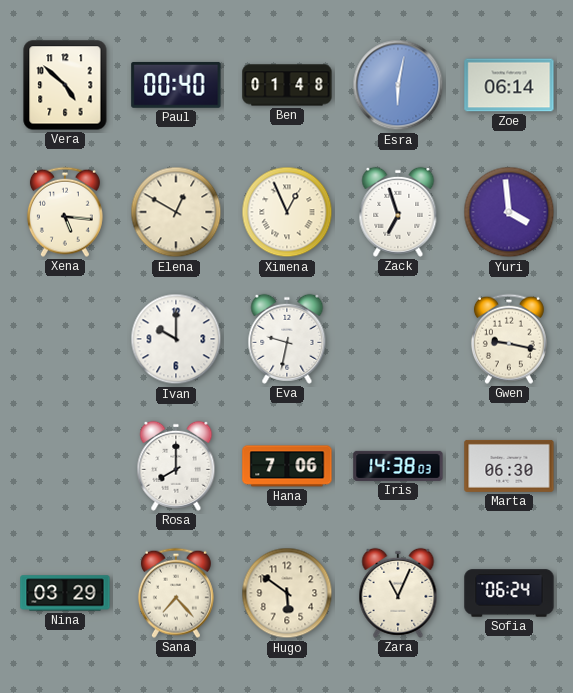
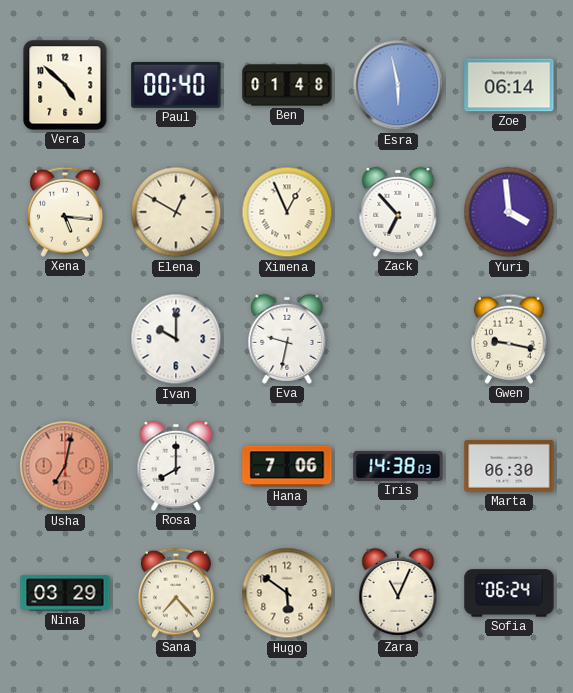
Esra: 6:02 -> 5:58
Zack: 6:57 -> 6:53
Usha: none -> 7:02
